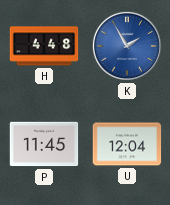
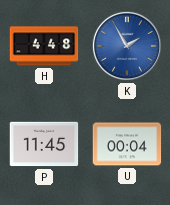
U: 12:04 -> 00:04
